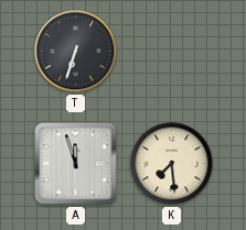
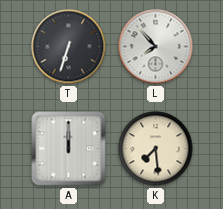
L: none -> 7:53
A: 11:57 -> 12:00
